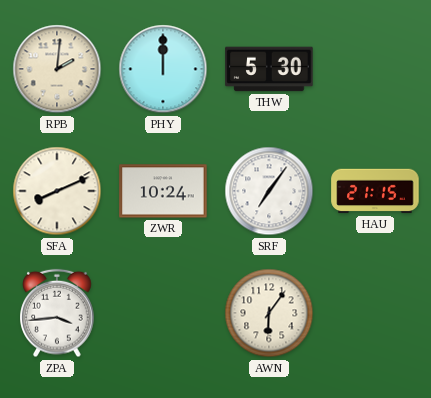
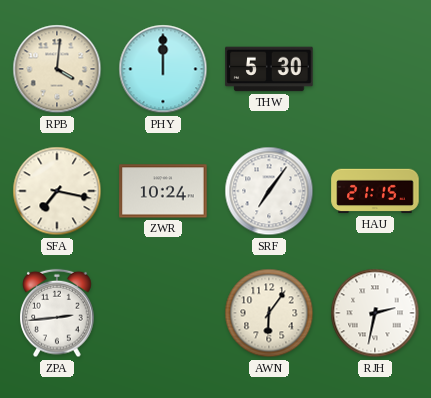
RPB: 2:01 -> 4:01
SFA: 8:11 -> 7:17
ZPA: 3:44 -> 2:44
RJH: none -> 2:32
